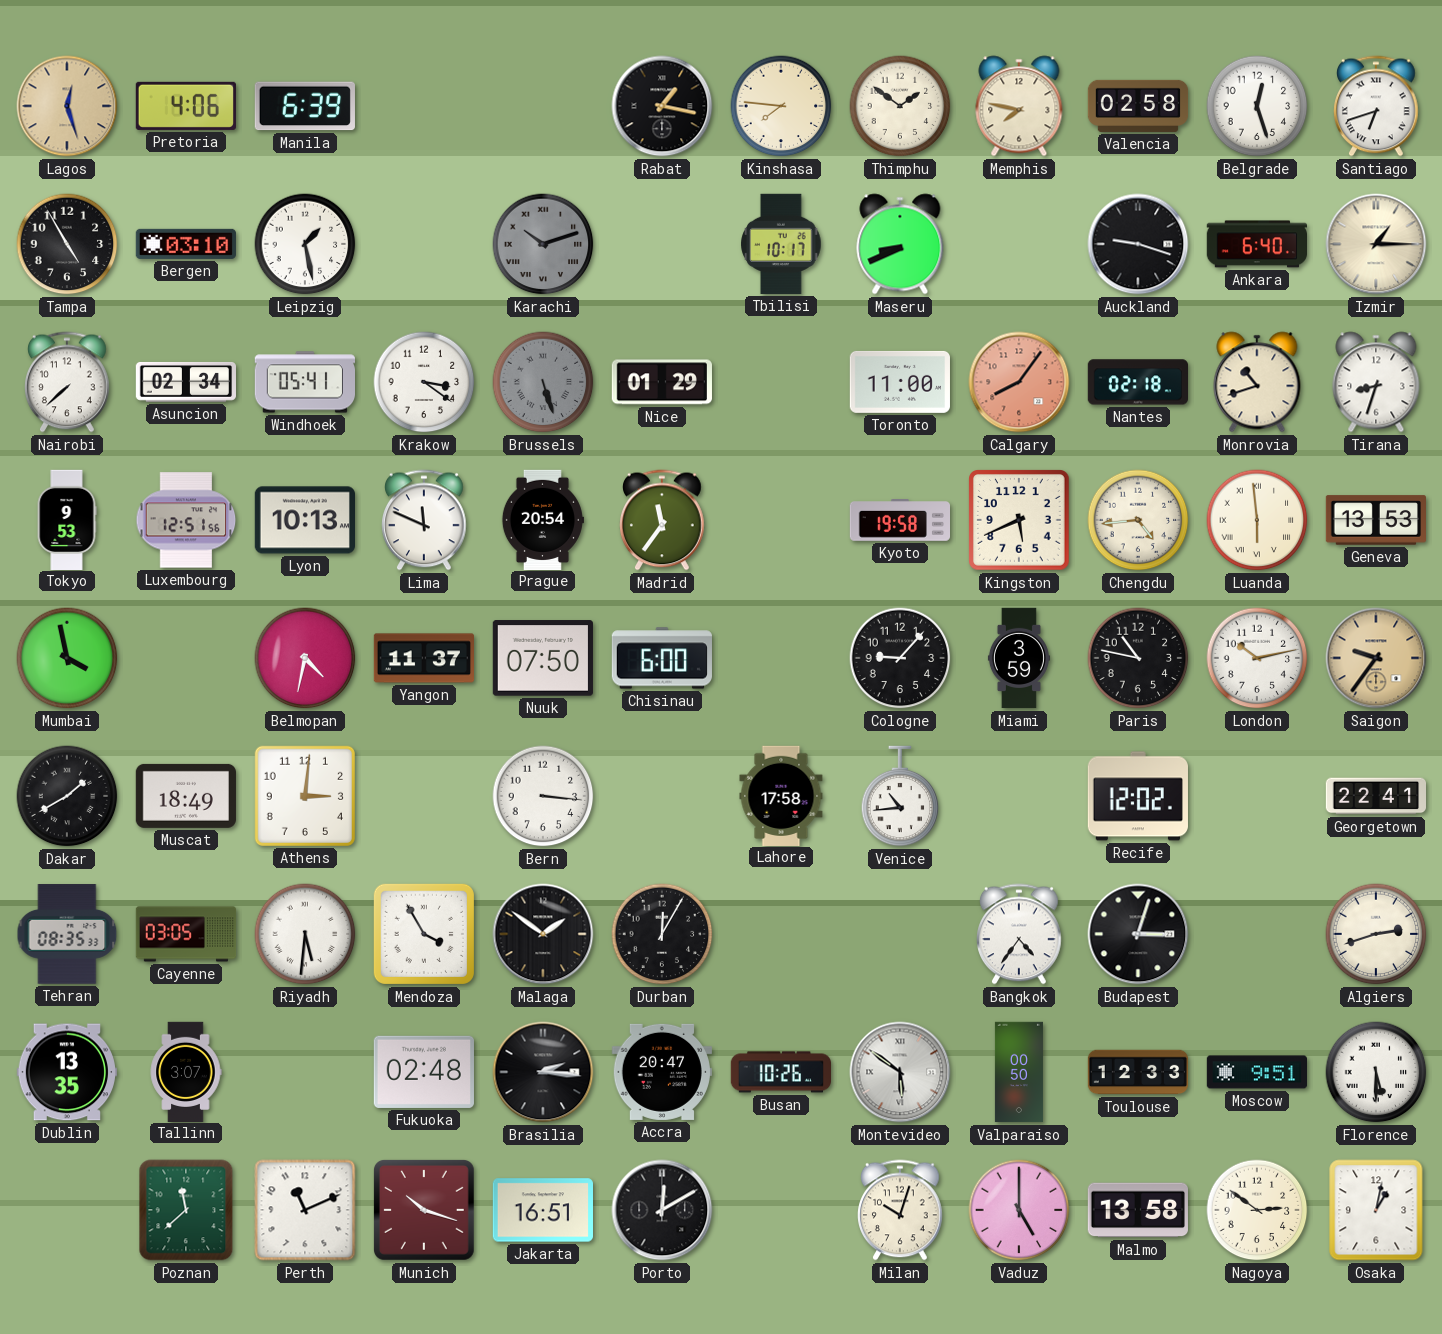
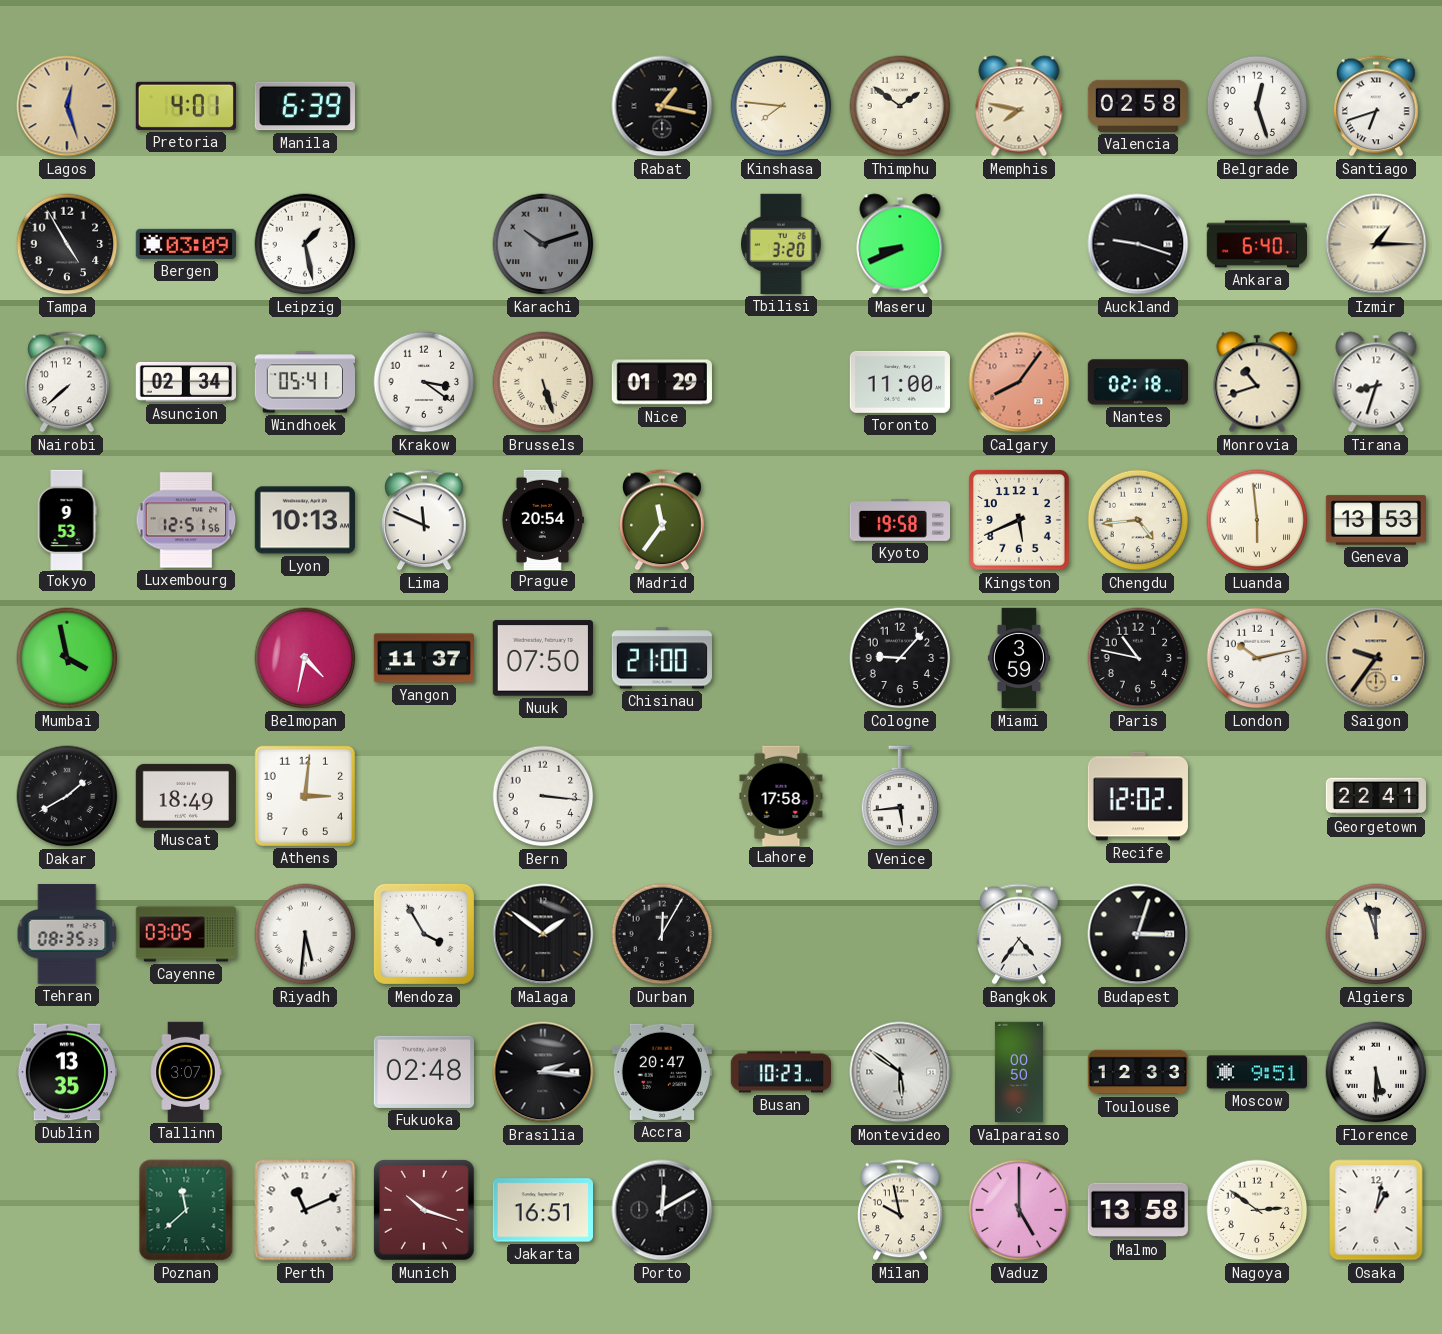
Pretoria: 4:06 -> 4:01
Bergen: 03:10 -> 03:09
Tbilisi: 10:17 -> 3:20
Brussels dial: grey -> cream
Chisinau: 6:00 -> 21:00
Venice: 10:44 -> 5:44
Algiers: 2:42 -> 11:57
Busan: 10:26 -> 10:23
Milan: 10:03 -> 9:58
